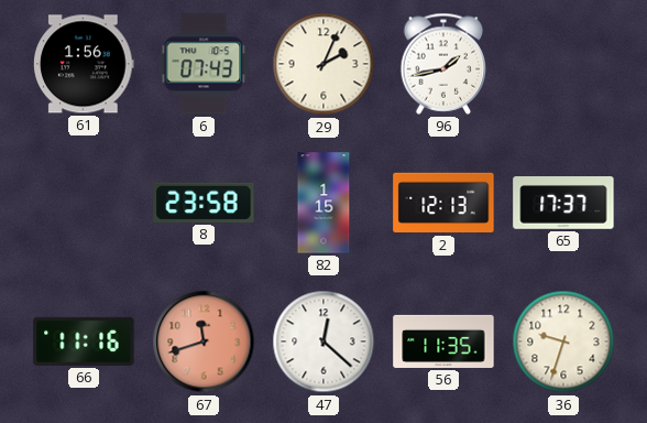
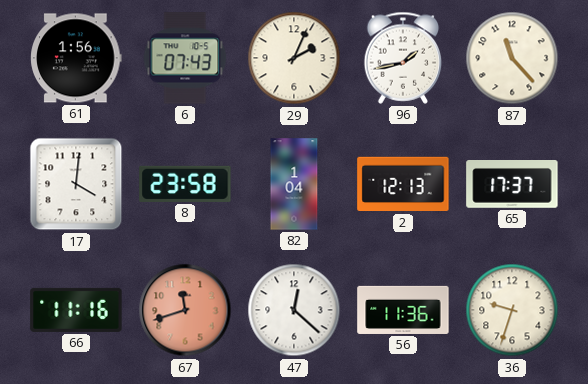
87: none -> 11:23
17: none -> 4:01
82: 1:15 -> 1:04
56: 11:35 -> 11:36
